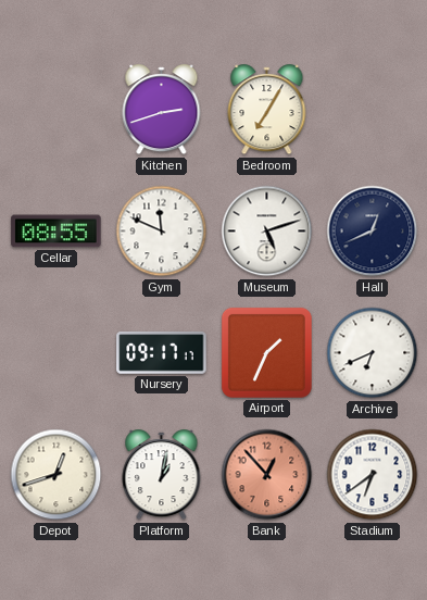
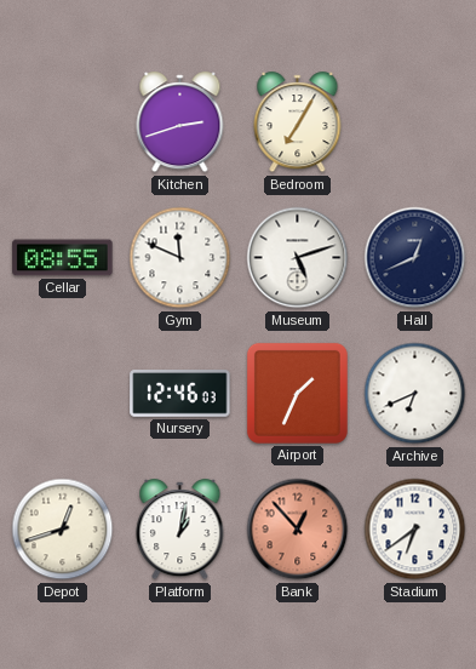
Nursery: 09:17 -> 12:46
